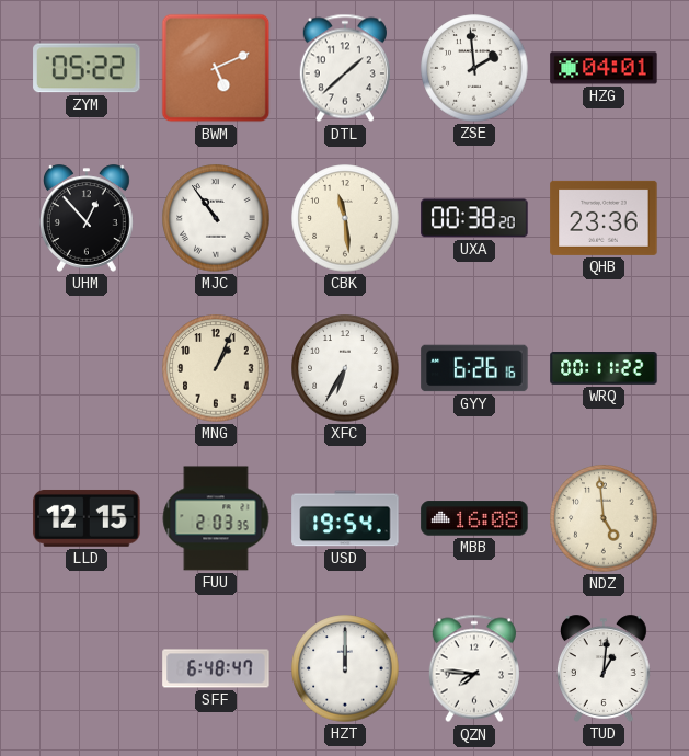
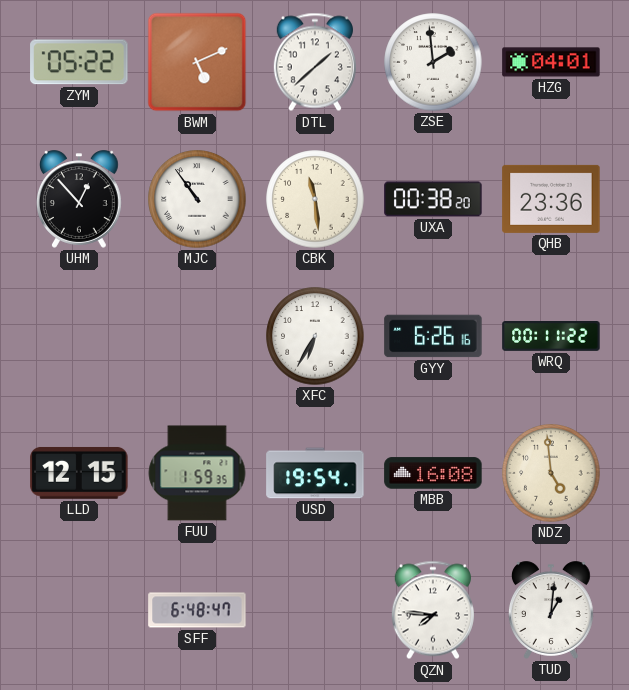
MNG: 1:04 -> none
FUU: 2:03 -> 1:59
HZT: 12:00 -> none
